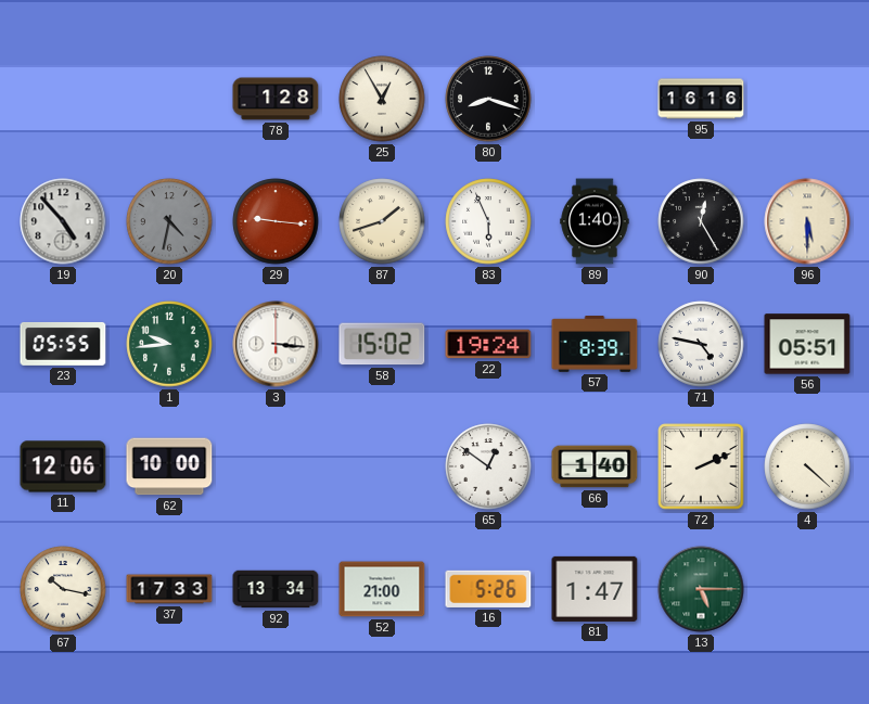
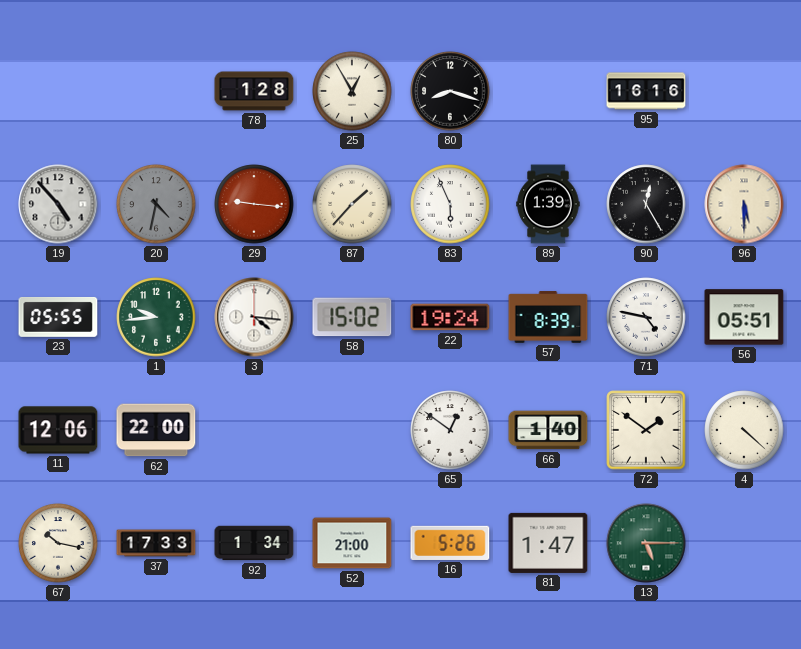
87: 1:42 -> 1:37
89: 1:40 -> 1:39
3: 3:16 -> 4:16
62: 10:00 -> 22:00
72: 2:11 -> 1:51
92: 13:34 -> 1:34
